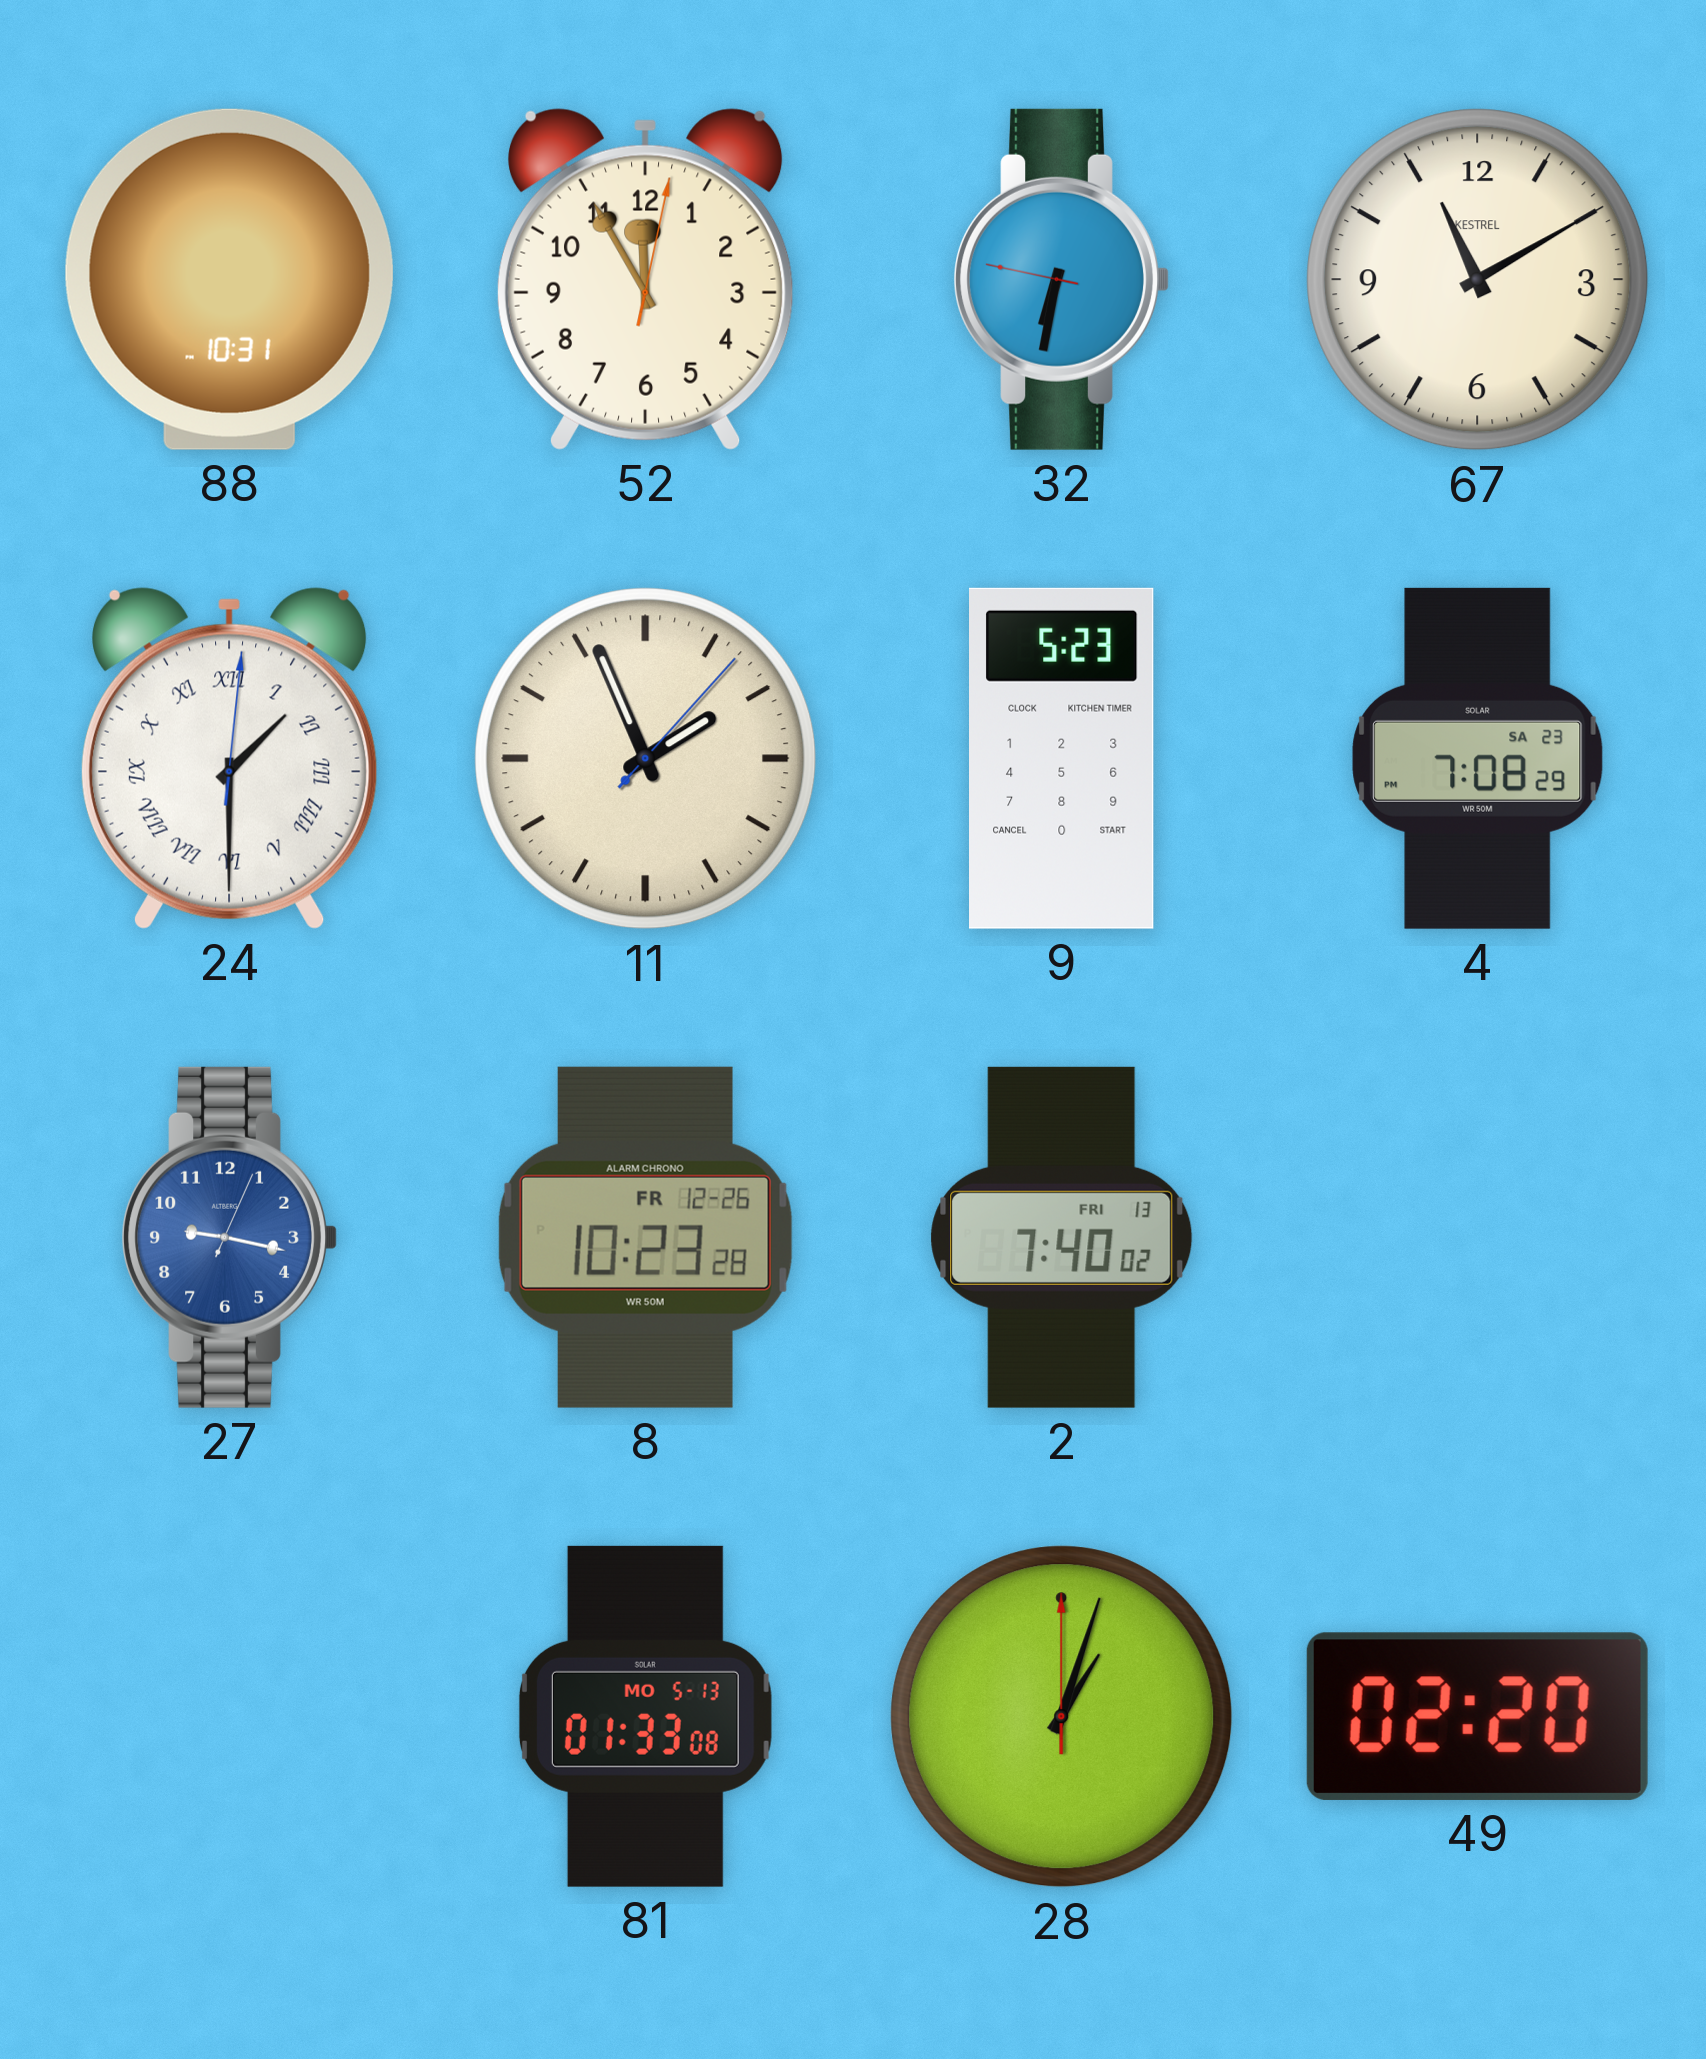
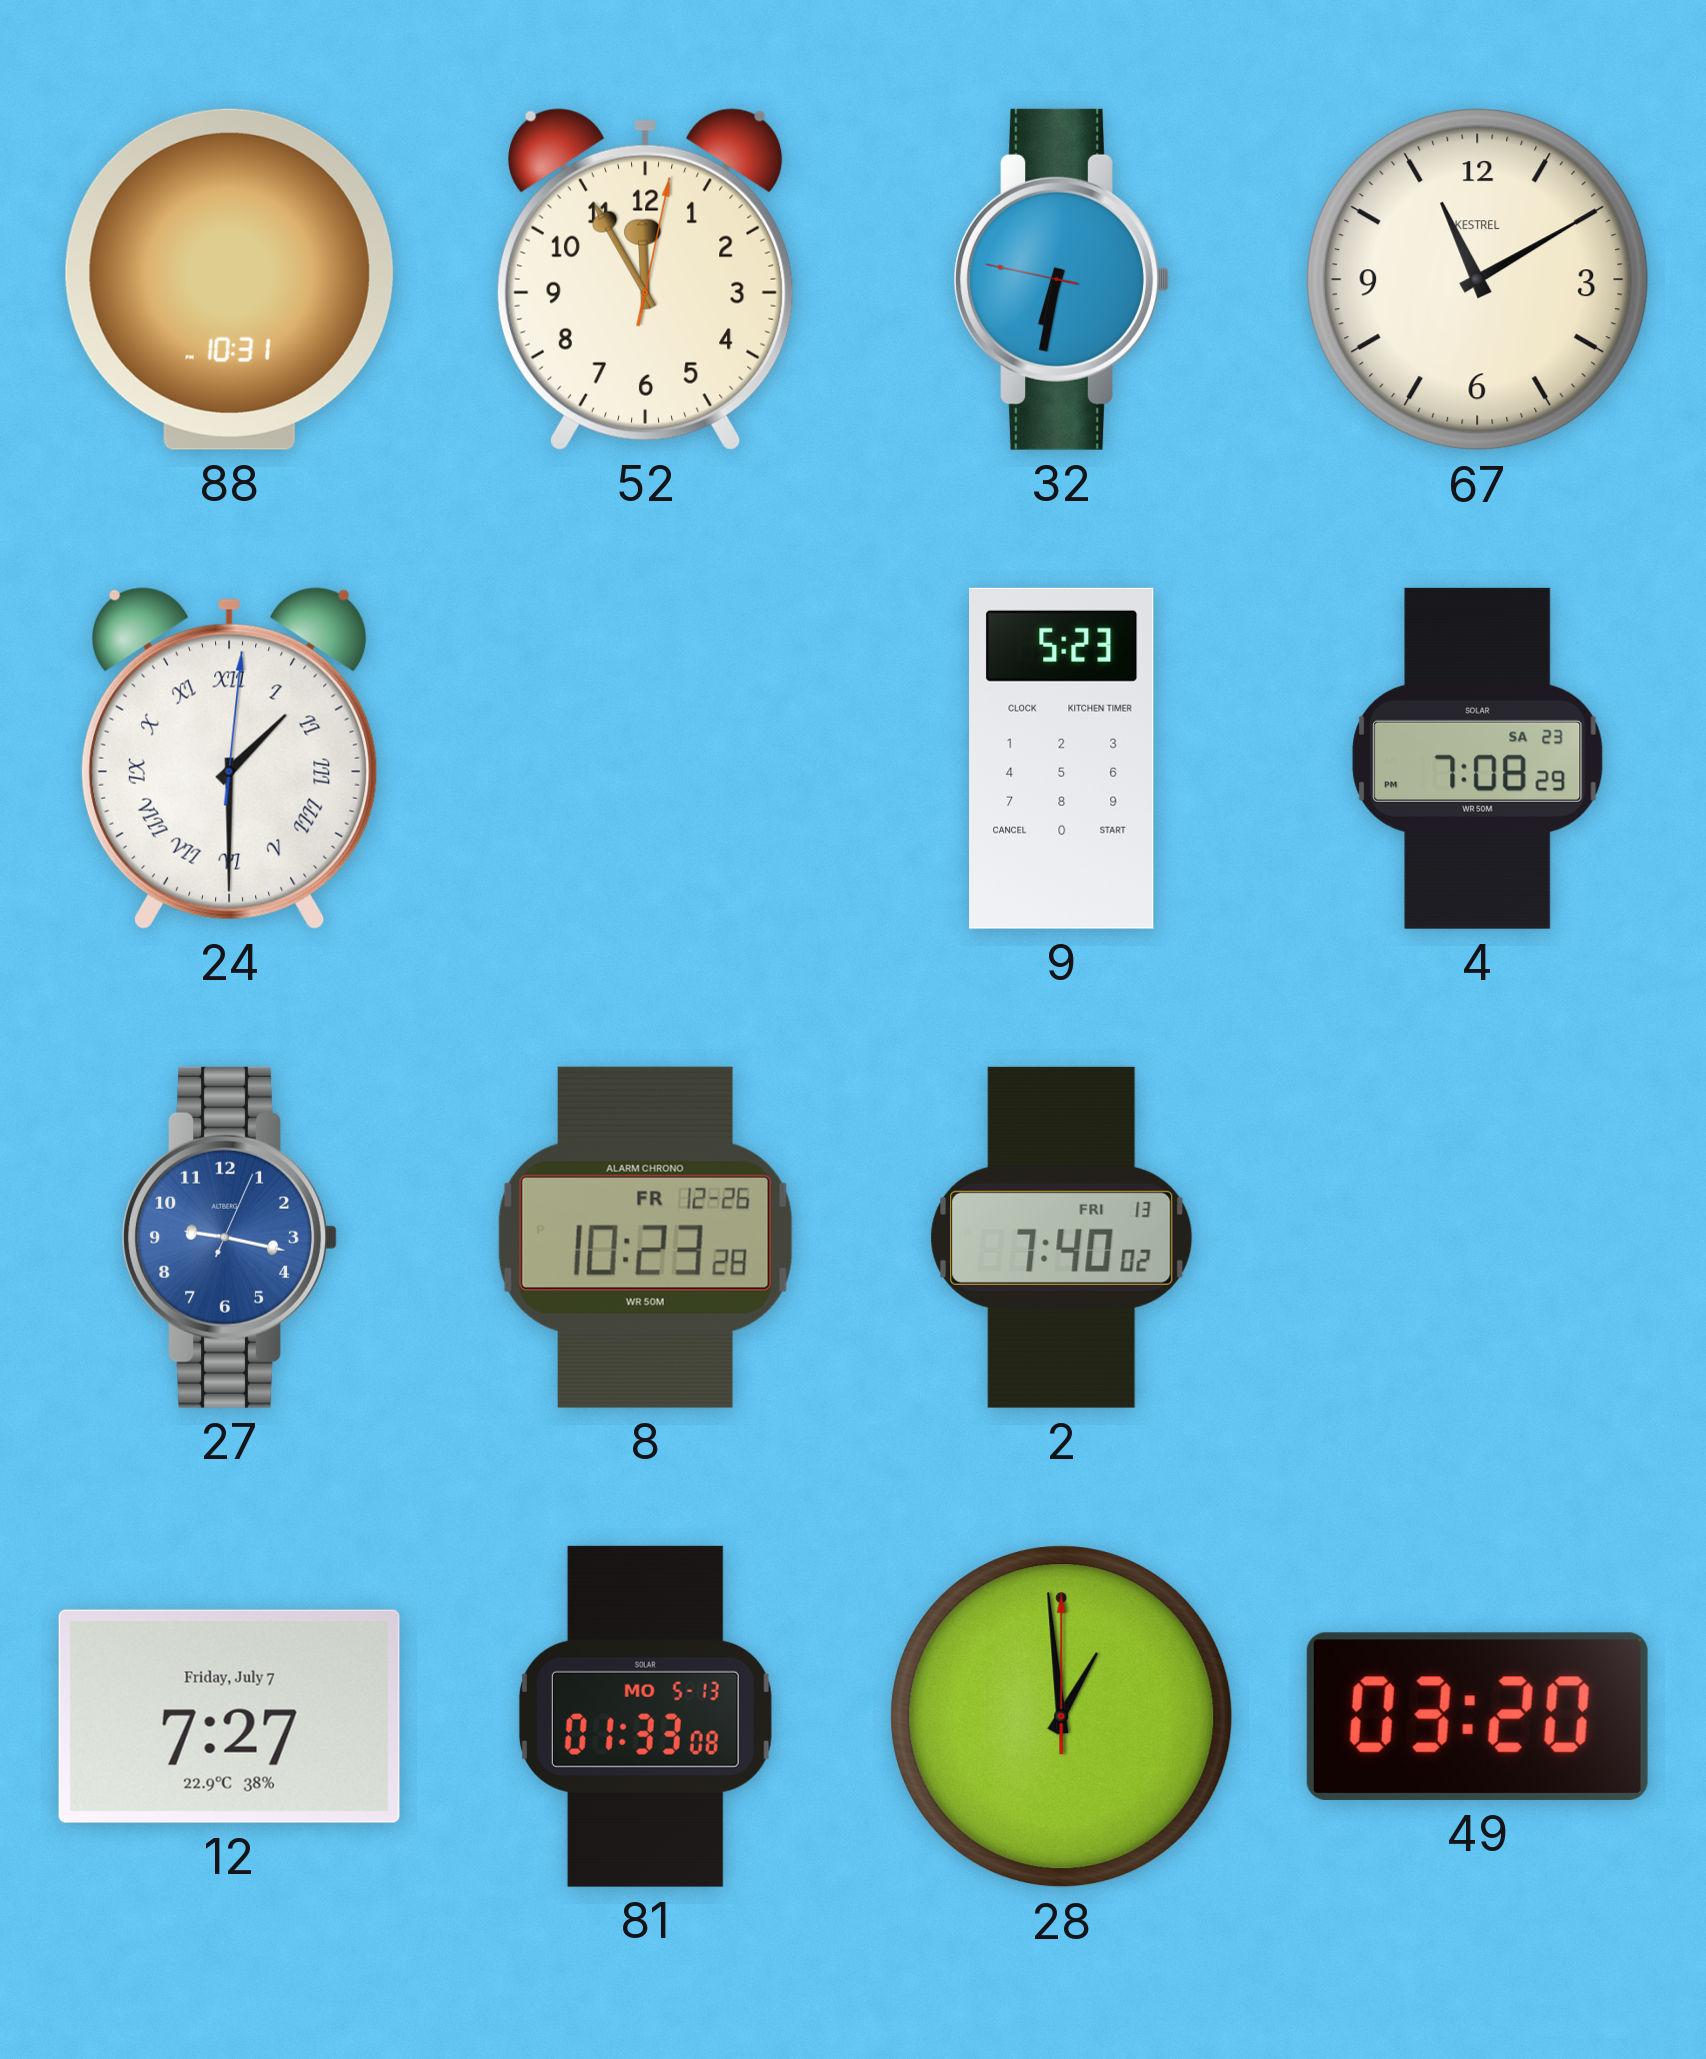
11: 1:56 -> none
12: none -> 7:27
28: 1:03 -> 12:59
49: 02:20 -> 03:20
